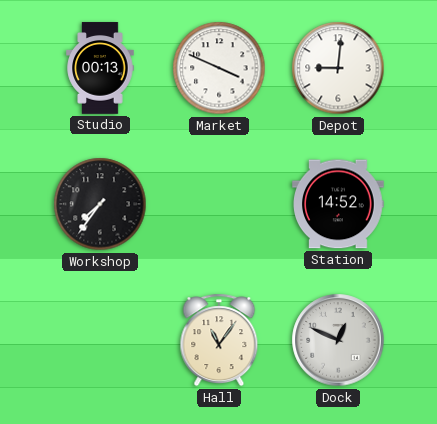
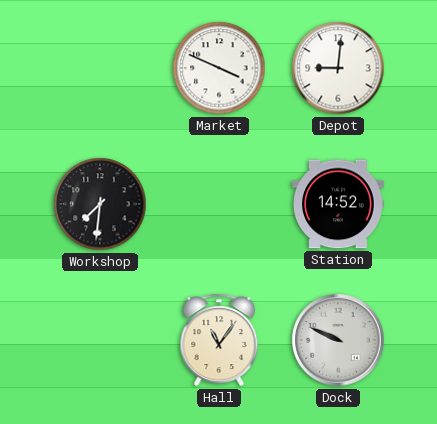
Studio: 00:13 -> none
Workshop: 7:36 -> 7:31
Dock: 12:49 -> 9:49
